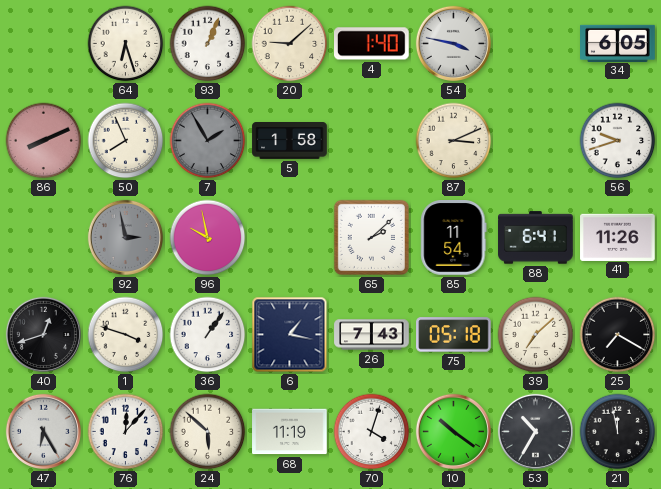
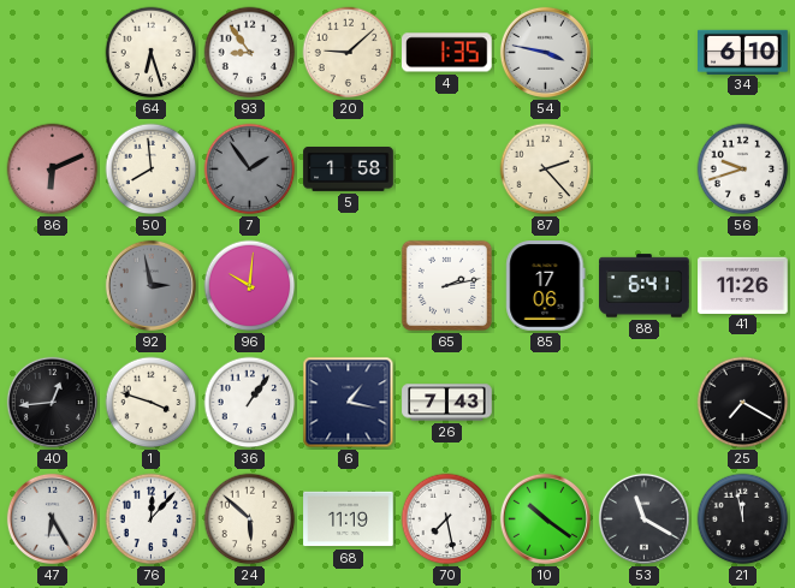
93: 1:04 -> 8:54
4: 1:40 -> 1:35
34: 6:05 -> 6:10
86: 8:11 -> 6:11
50: 7:56 -> 7:59
7: 1:55 -> 1:54
87: 3:11 -> 2:23
96: 9:58 -> 10:01
65: 2:08 -> 2:13
85: 11:54 -> 17:06
40: 12:42 -> 12:44
75: 05:18 -> none
39: 7:08 -> none
70: 4:03 -> 7:28
53: 10:35 -> 11:20
